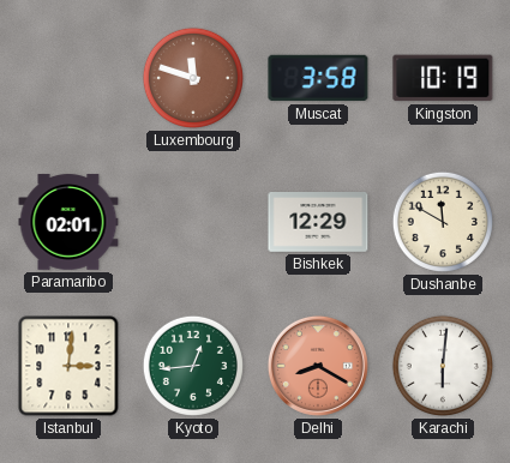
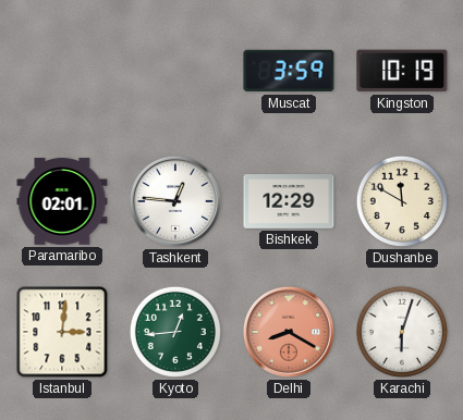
Luxembourg: 11:48 -> none
Muscat: 3:58 -> 3:59
Tashkent: none -> 12:46
Karachi: 6:01 -> 6:03
